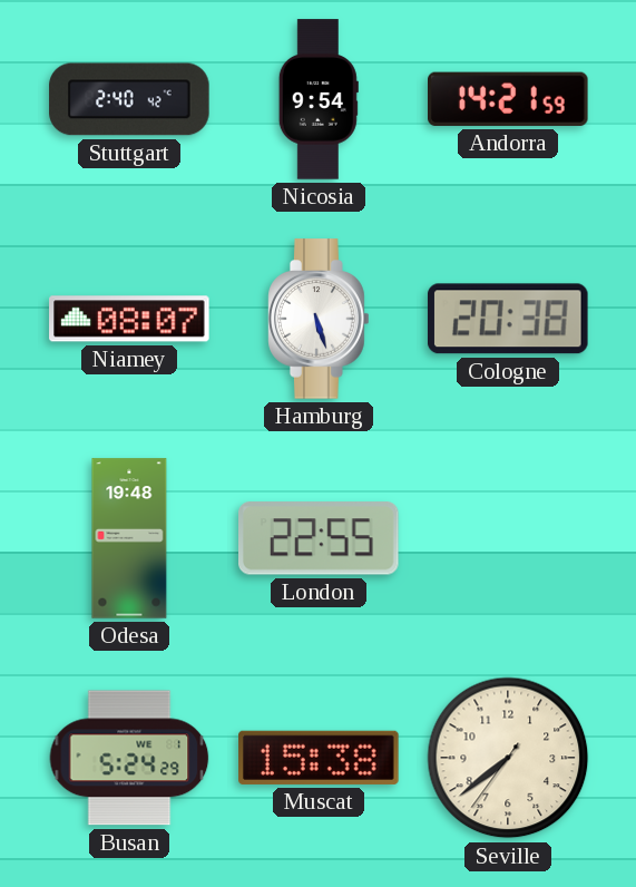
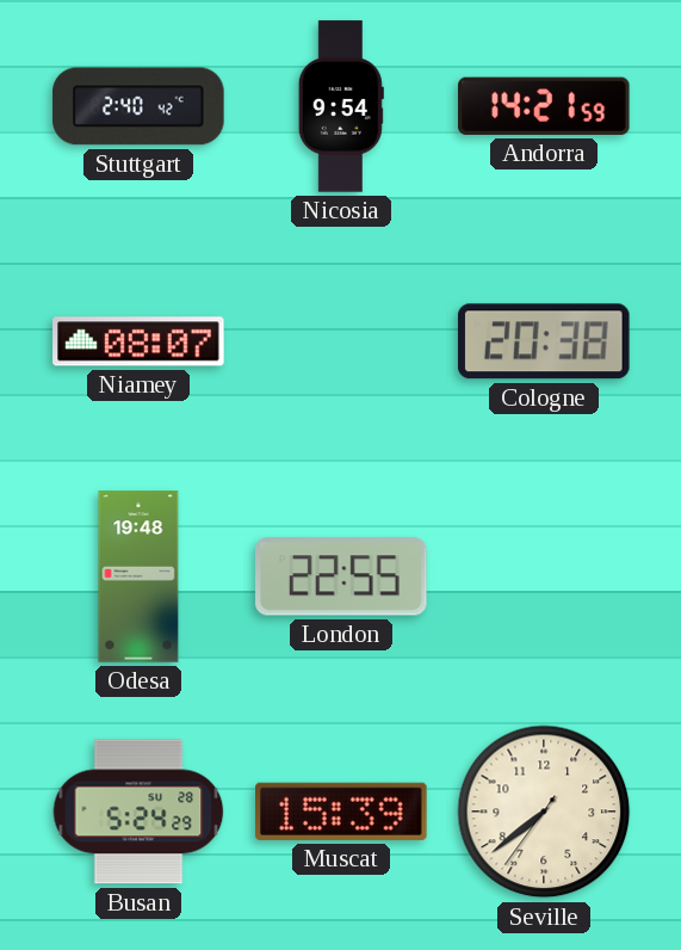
Hamburg: 5:27 -> none
Busan date: WE 1 -> SU 28
Muscat: 15:38 -> 15:39
